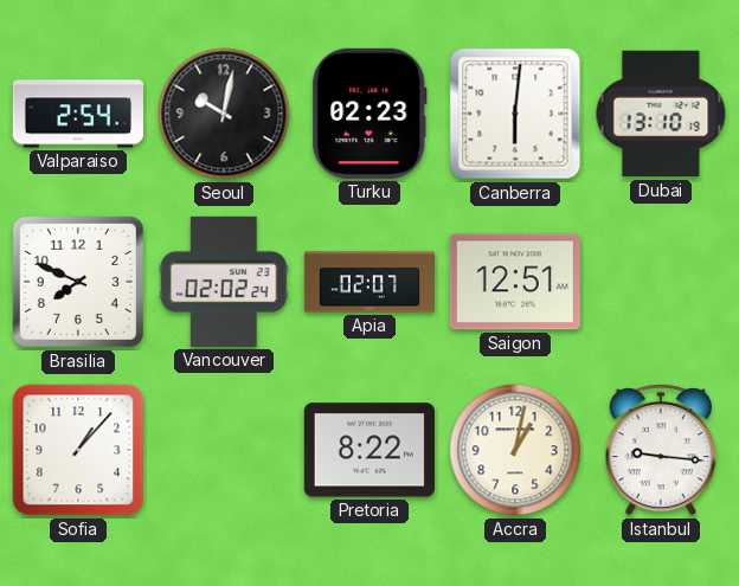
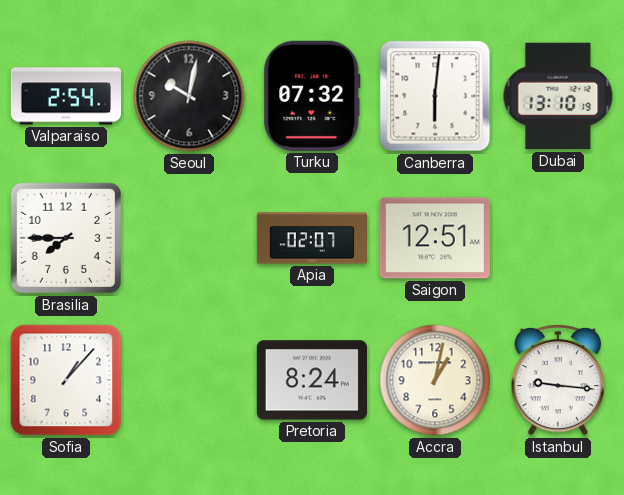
Turku: 02:23 -> 07:32
Brasilia: 7:49 -> 7:45
Vancouver: 02:02 -> none
Pretoria: 8:22 -> 8:24
